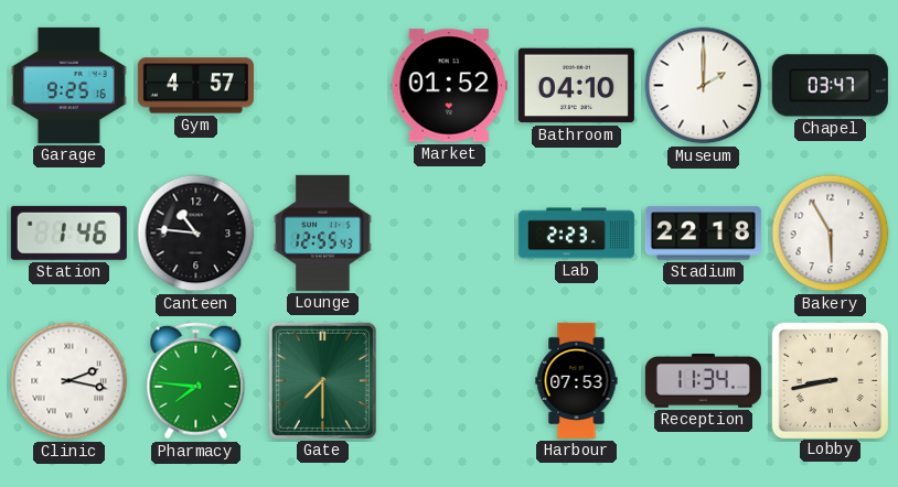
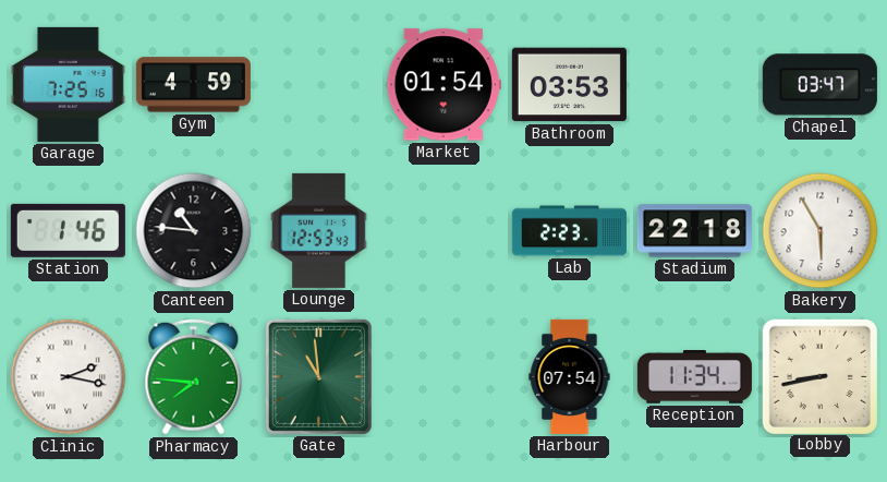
Garage: 9:25 -> 7:25
Gym: 4:57 -> 4:59
Market: 01:52 -> 01:54
Bathroom: 04:10 -> 03:53
Museum: 2:00 -> none
Lounge: 12:55 -> 12:53
Gate: 7:30 -> 10:59
Harbour: 07:53 -> 07:54
